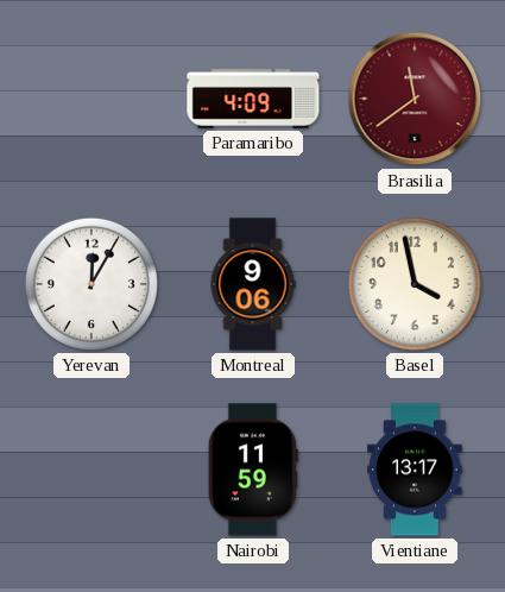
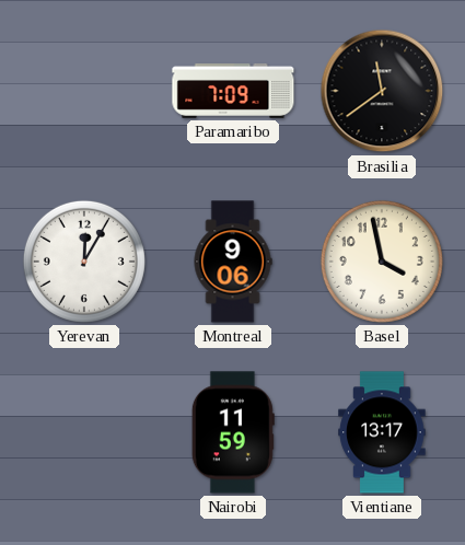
Paramaribo: 4:09 -> 7:09
Brasilia dial: burgundy -> black
